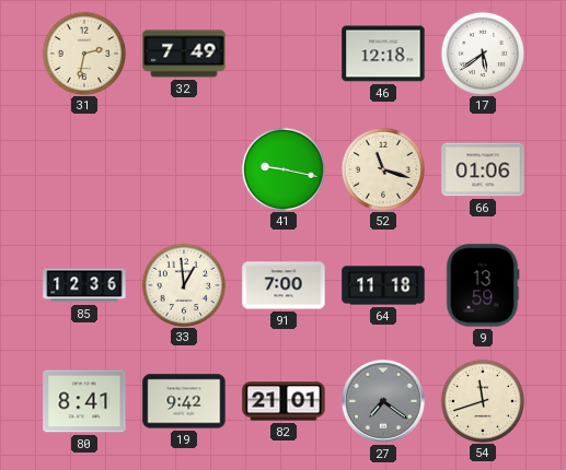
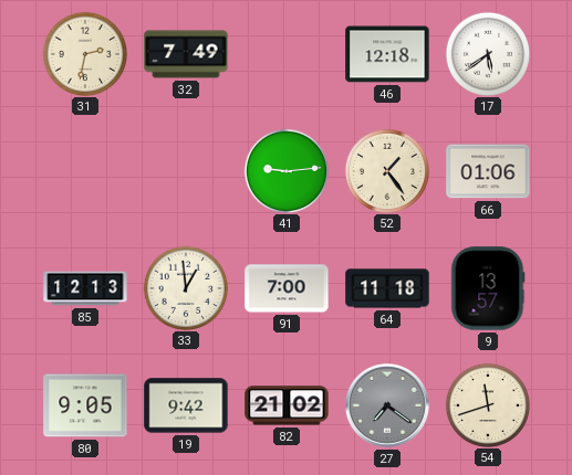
41: 9:17 -> 9:14
52: 11:18 -> 1:24
85: 12:36 -> 12:13
9: 13:59 -> 13:57
80: 8:41 -> 9:05
82: 21:01 -> 21:02
